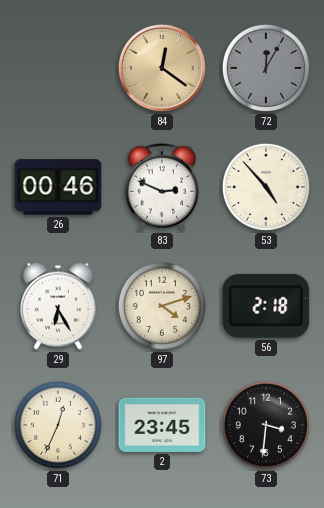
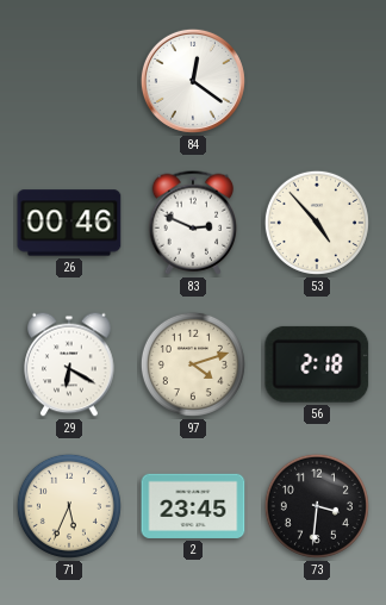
84 dial: champagne -> white
72: 12:05 -> none
29: 6:25 -> 6:20
71: 12:34 -> 5:34
